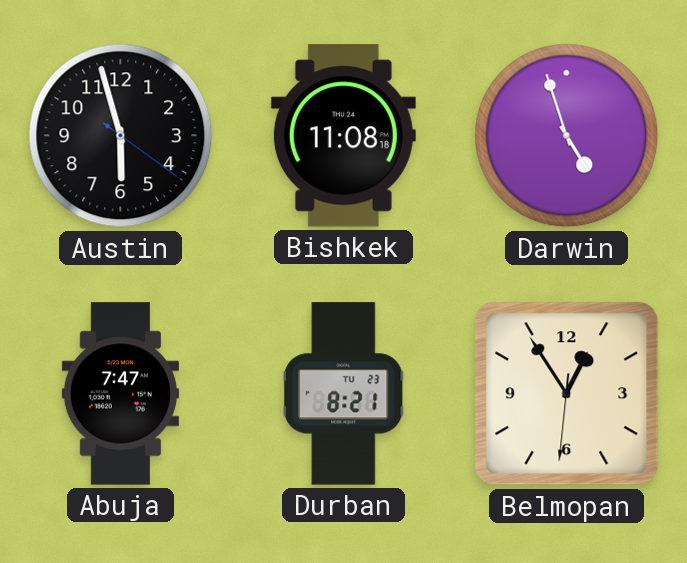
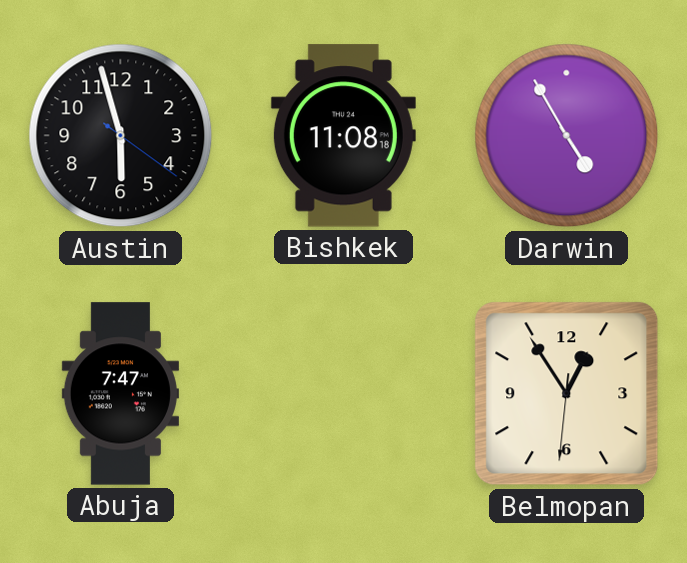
Darwin: 4:57 -> 4:55
Durban: 8:21 -> none
